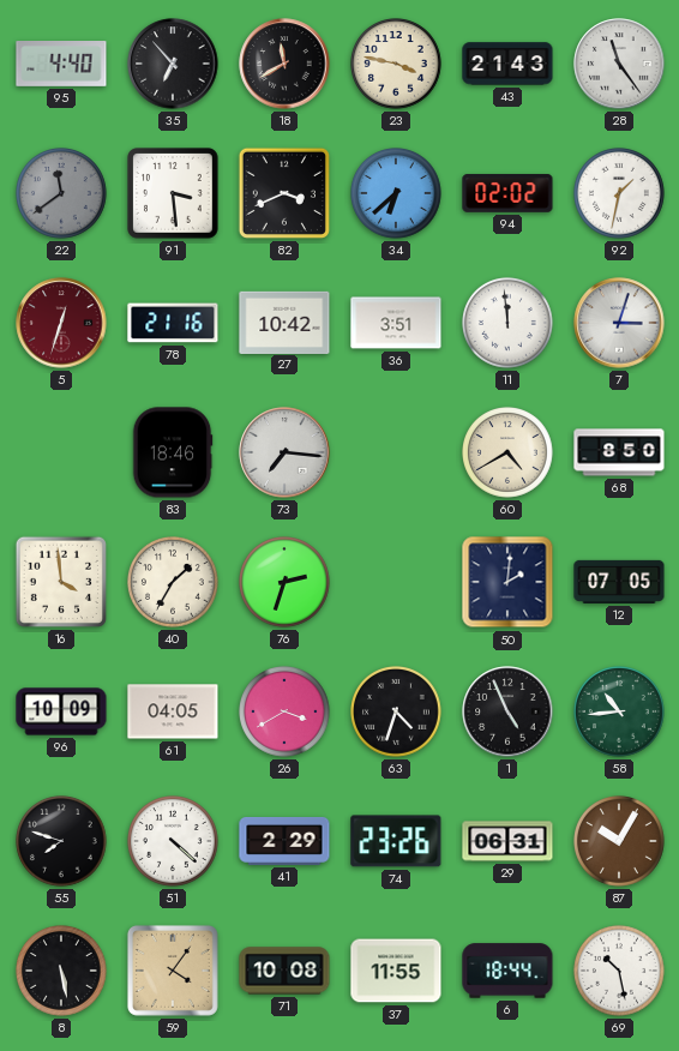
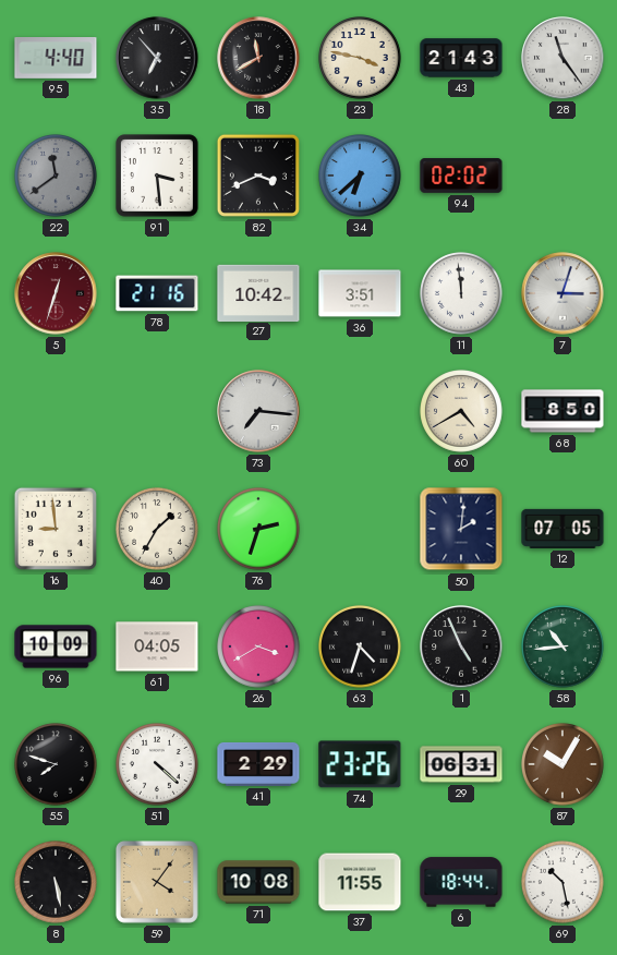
92: 1:32 -> none
83: 18:46 -> none
16: 3:59 -> 8:59
